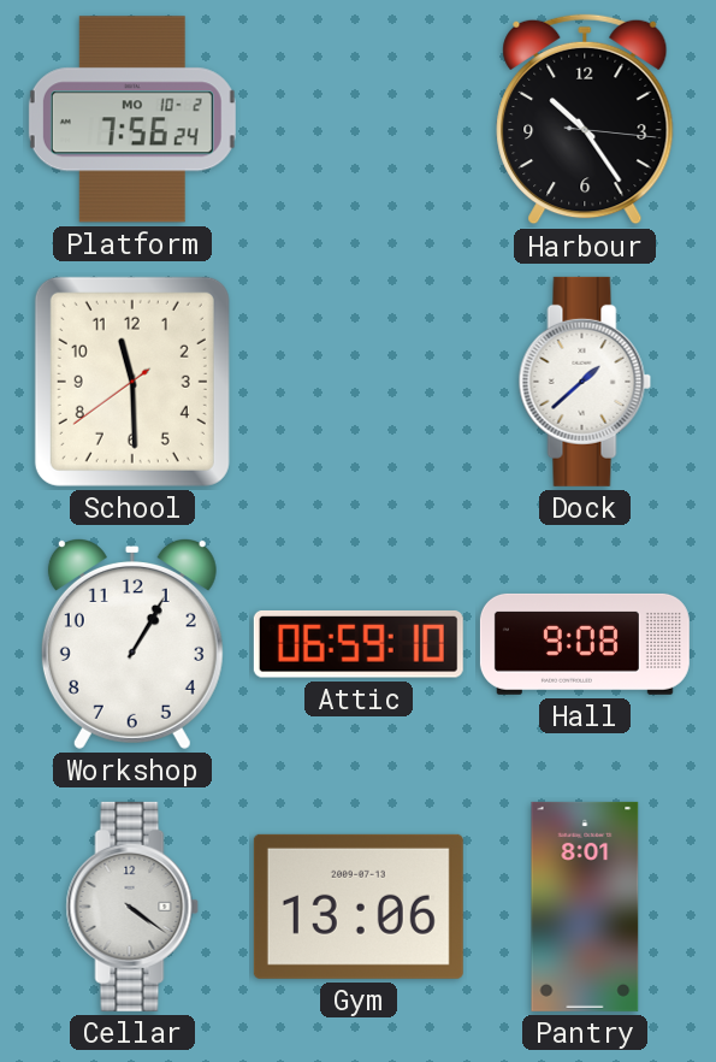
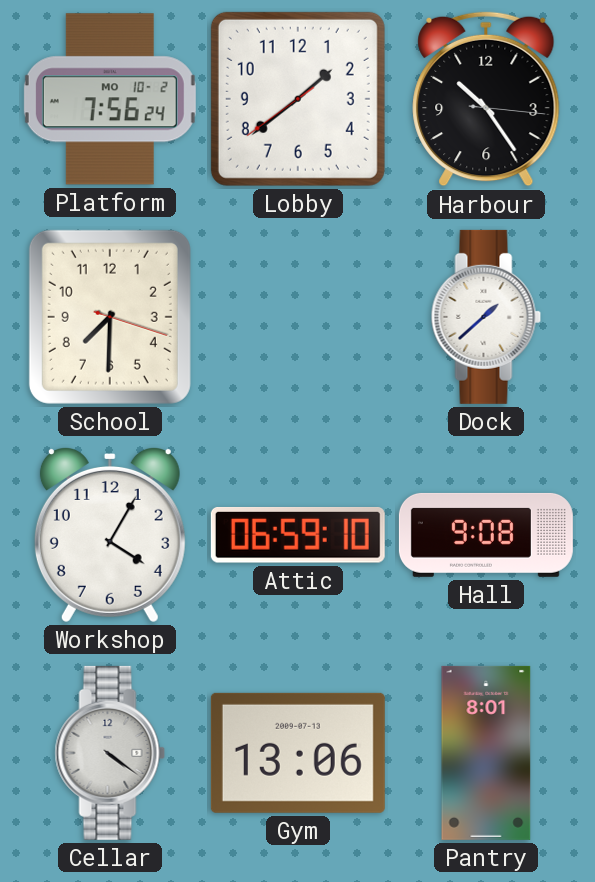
Lobby: none -> 1:38
School: 11:29 -> 7:30
Workshop: 1:05 -> 4:05
